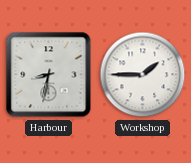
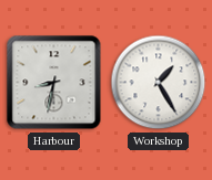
Workshop: 1:45 -> 1:25
